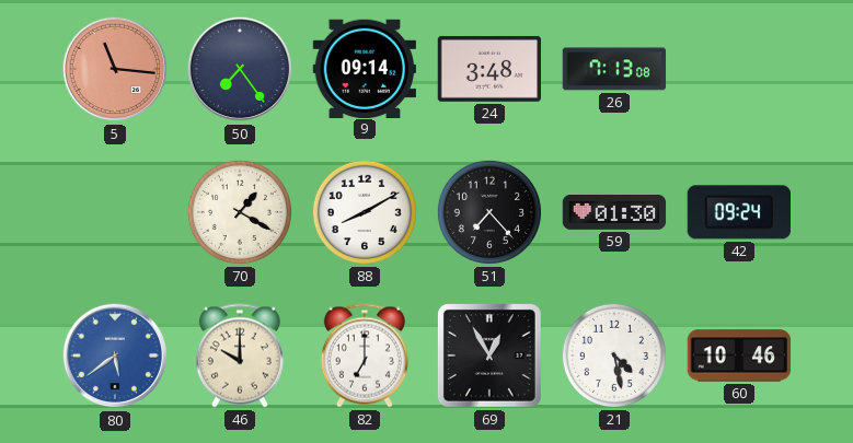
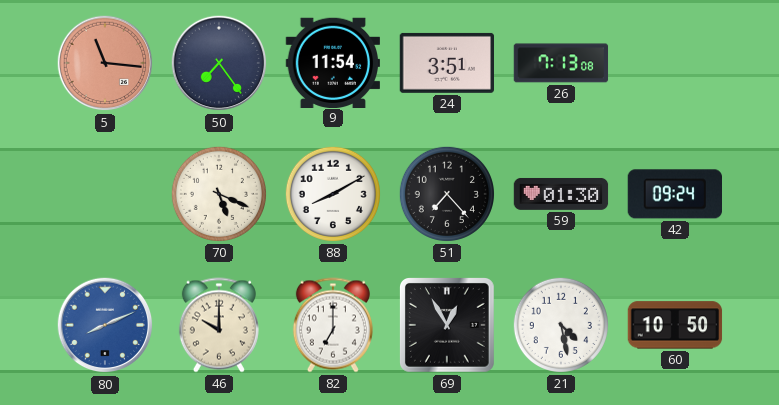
9: 09:14 -> 11:54
24: 3:48 -> 3:51
70: 1:20 -> 5:19
80: 5:39 -> 8:11
60: 10:46 -> 10:50
